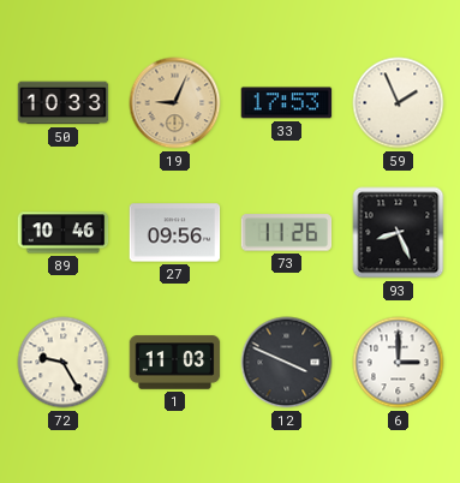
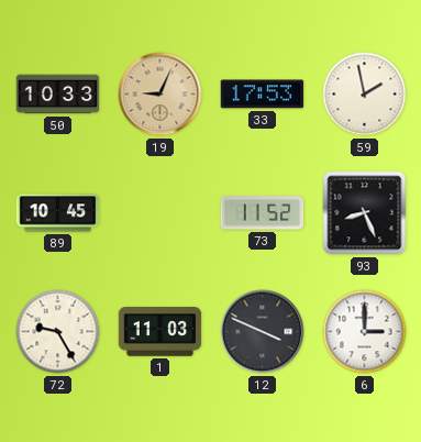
59: 1:56 -> 1:58
89: 10:46 -> 10:45
27: 09:56 -> none
73: 11:26 -> 11:52
